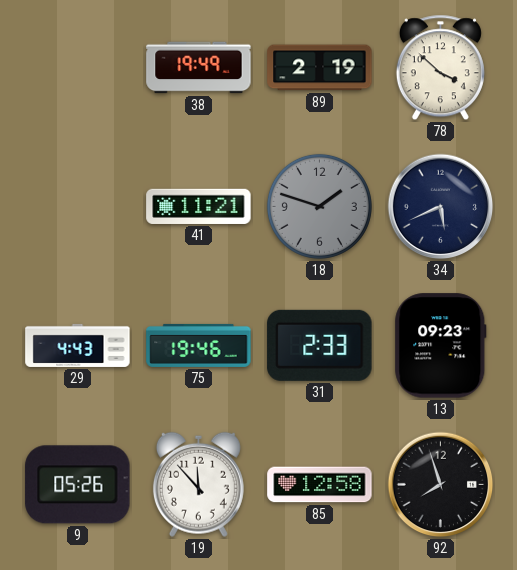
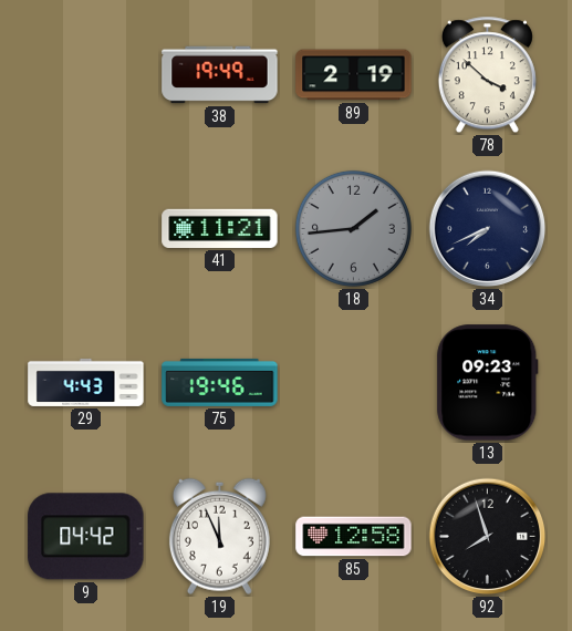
18: 1:48 -> 1:44
34: 5:41 -> 7:41
31: 2:33 -> none
9: 05:26 -> 04:42
19: 11:53 -> 11:56
